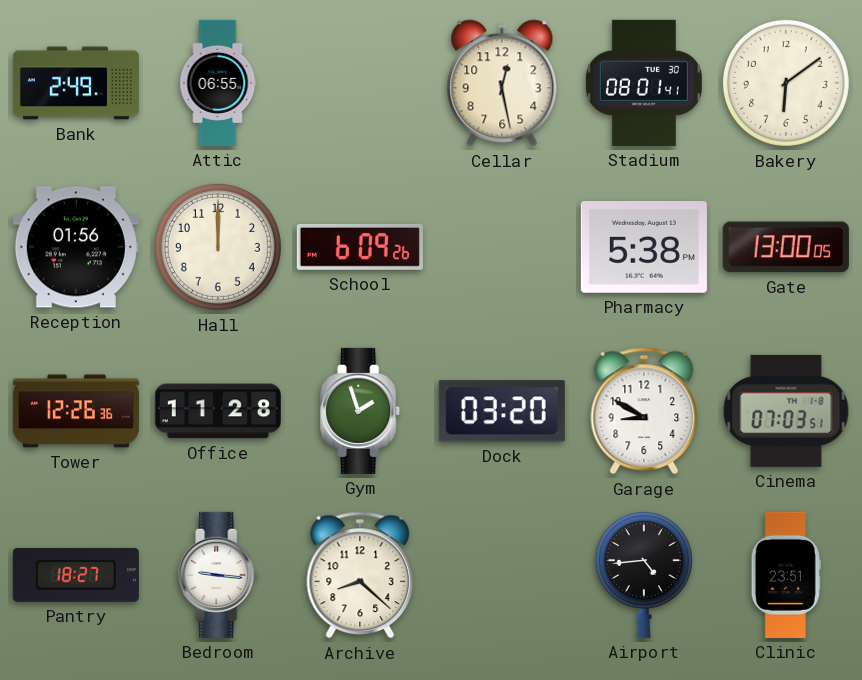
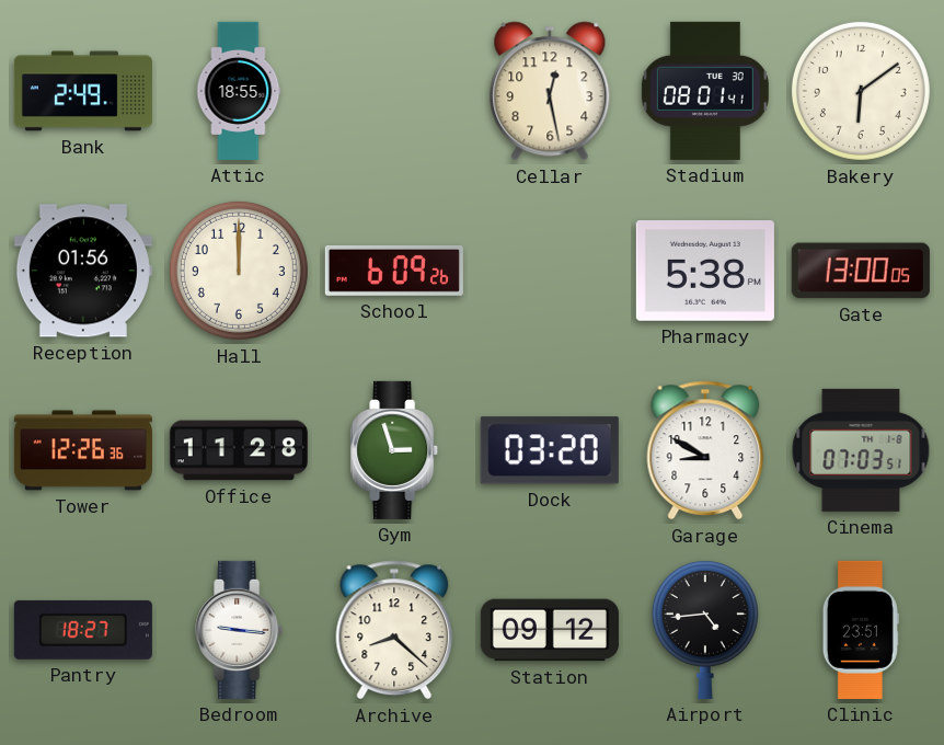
Attic: 06:55 -> 18:55
Gym: 1:57 -> 2:57
Station: none -> 09:12
